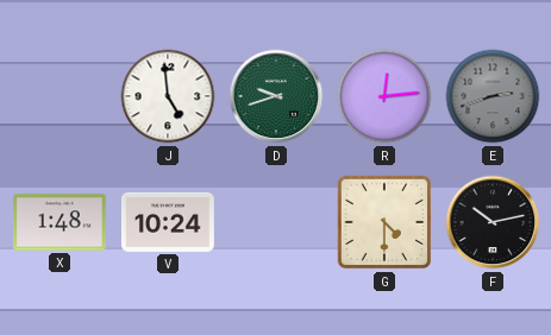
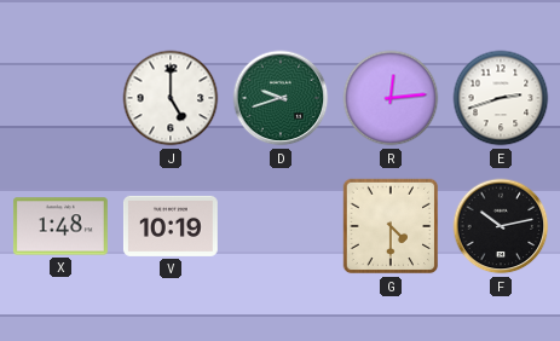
J: 4:59 -> 5:00
E dial: grey -> white
V: 10:24 -> 10:19
